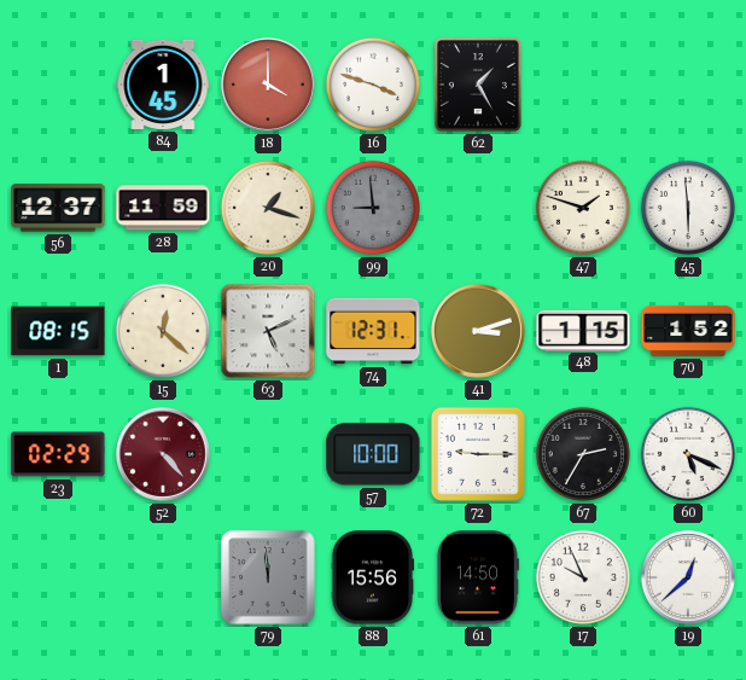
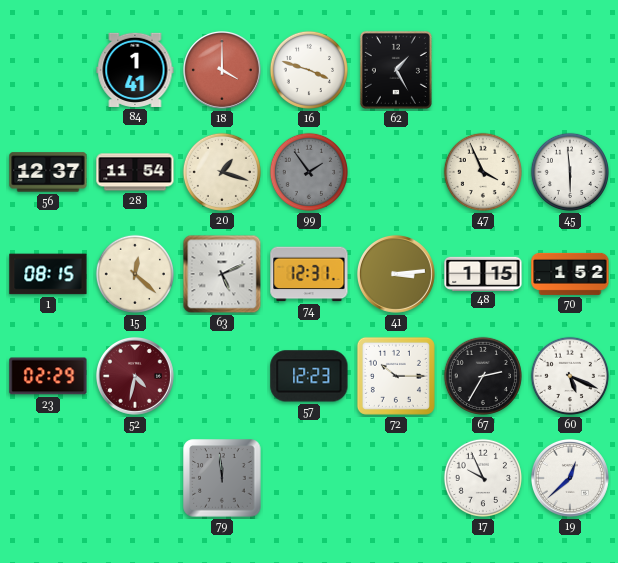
84: 1:45 -> 1:41
28: 11:59 -> 11:54
99: 8:59 -> 1:54
47: 1:48 -> 3:56
41: 3:12 -> 3:14
52: 4:23 -> 4:32
57: 10:00 -> 12:23
72: 9:15 -> 10:15
88: 15:56 -> none
61: 14:50 -> none
